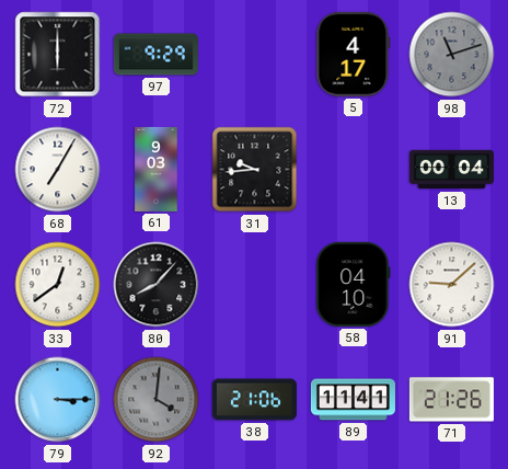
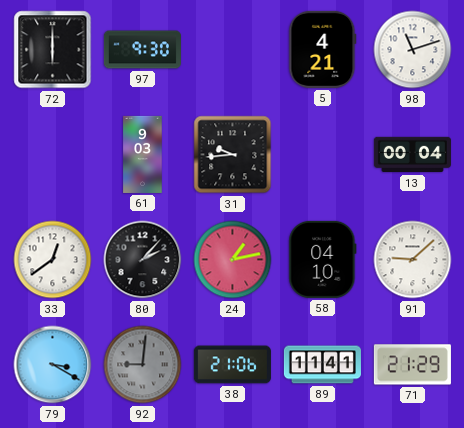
97: 9:29 -> 9:30
5: 4:17 -> 4:21
98 dial: grey -> white
68: 7:05 -> none
80: 8:07 -> 2:07
24: none -> 1:13
79: 3:15 -> 3:20
92: 4:01 -> 9:01
71: 21:26 -> 21:29
